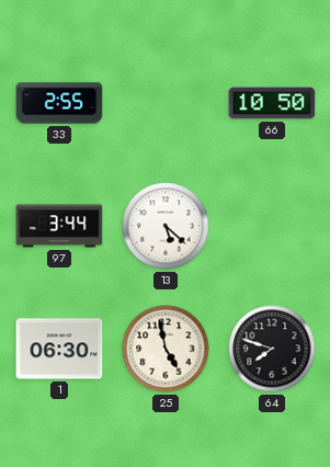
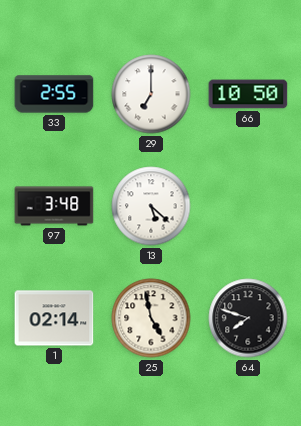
29: none -> 7:00
97: 3:44 -> 3:48
1: 06:30 -> 02:14
